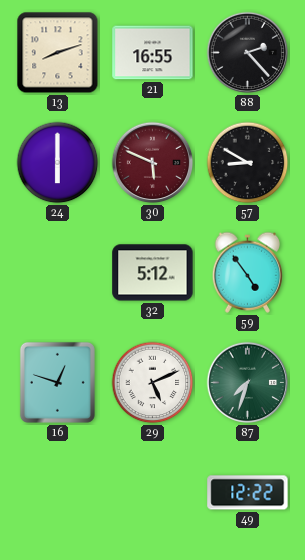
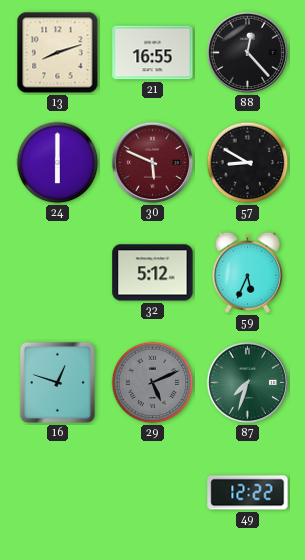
88: 2:23 -> 12:23
59: 4:54 -> 5:34
29 dial: white -> grey
